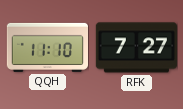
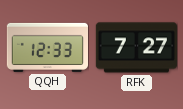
QQH: 11:10 -> 12:33
